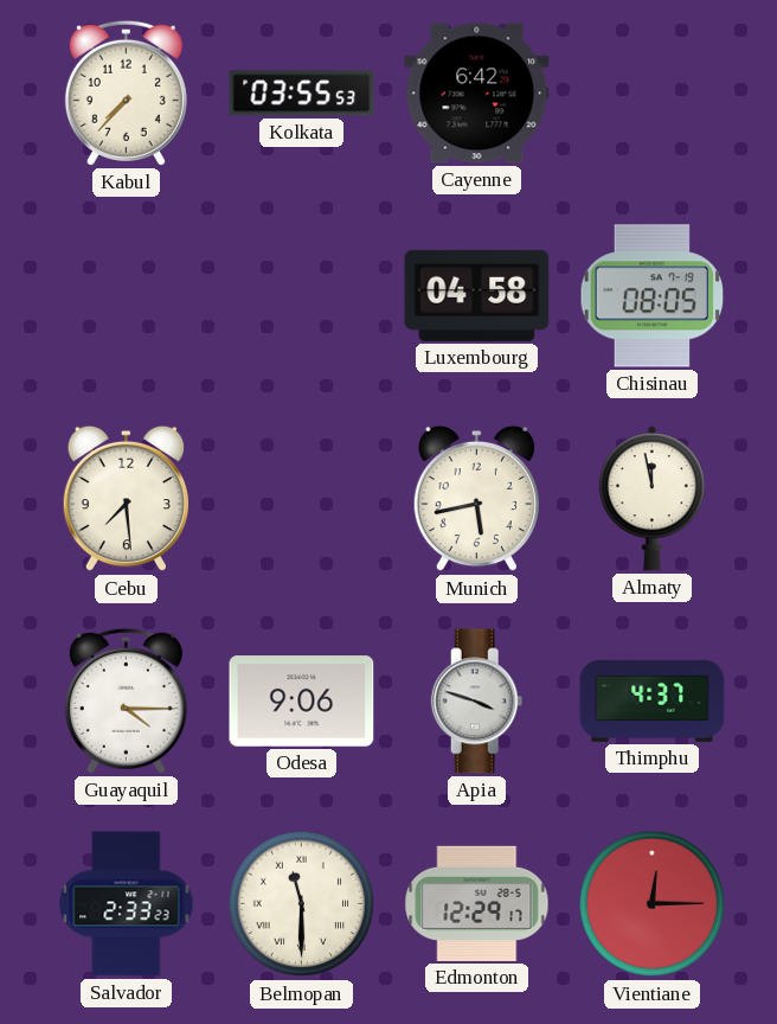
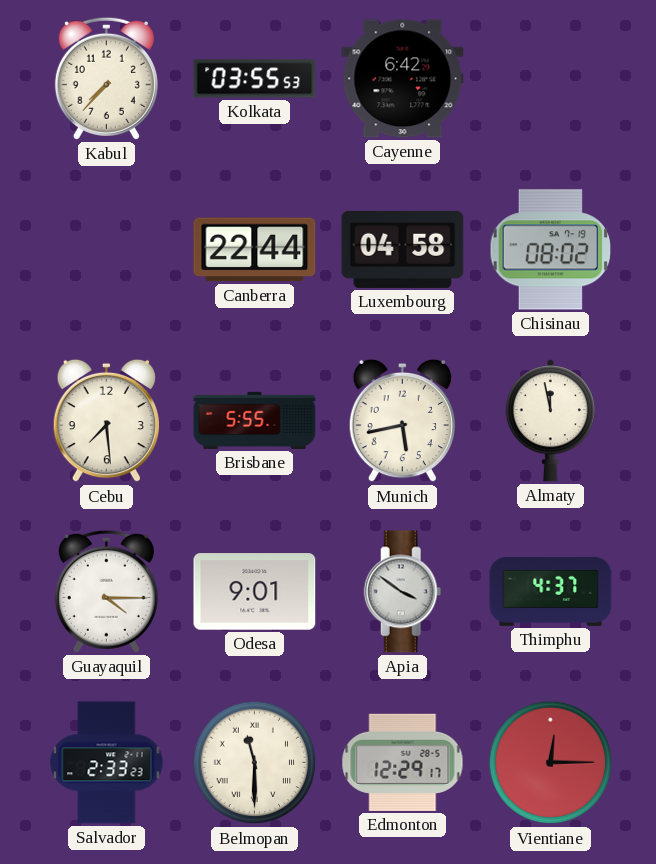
Canberra: none -> 22:44
Chisinau: 08:05 -> 08:02
Brisbane: none -> 5:55
Odesa: 9:06 -> 9:01
Apia: 3:48 -> 3:51
